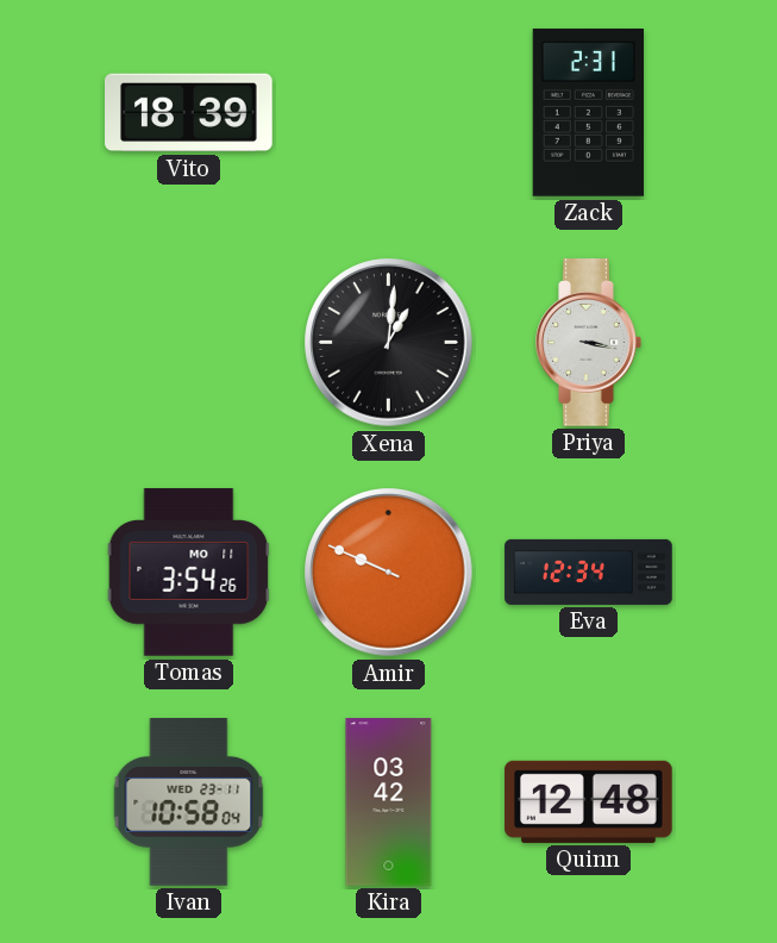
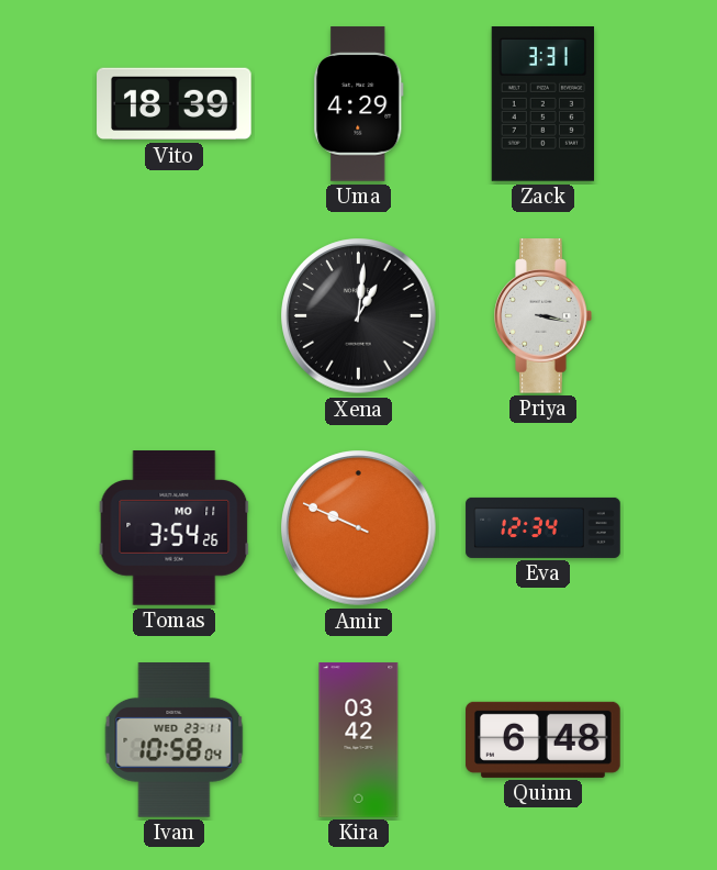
Uma: none -> 4:29
Zack: 2:31 -> 3:31
Quinn: 12:48 -> 6:48
